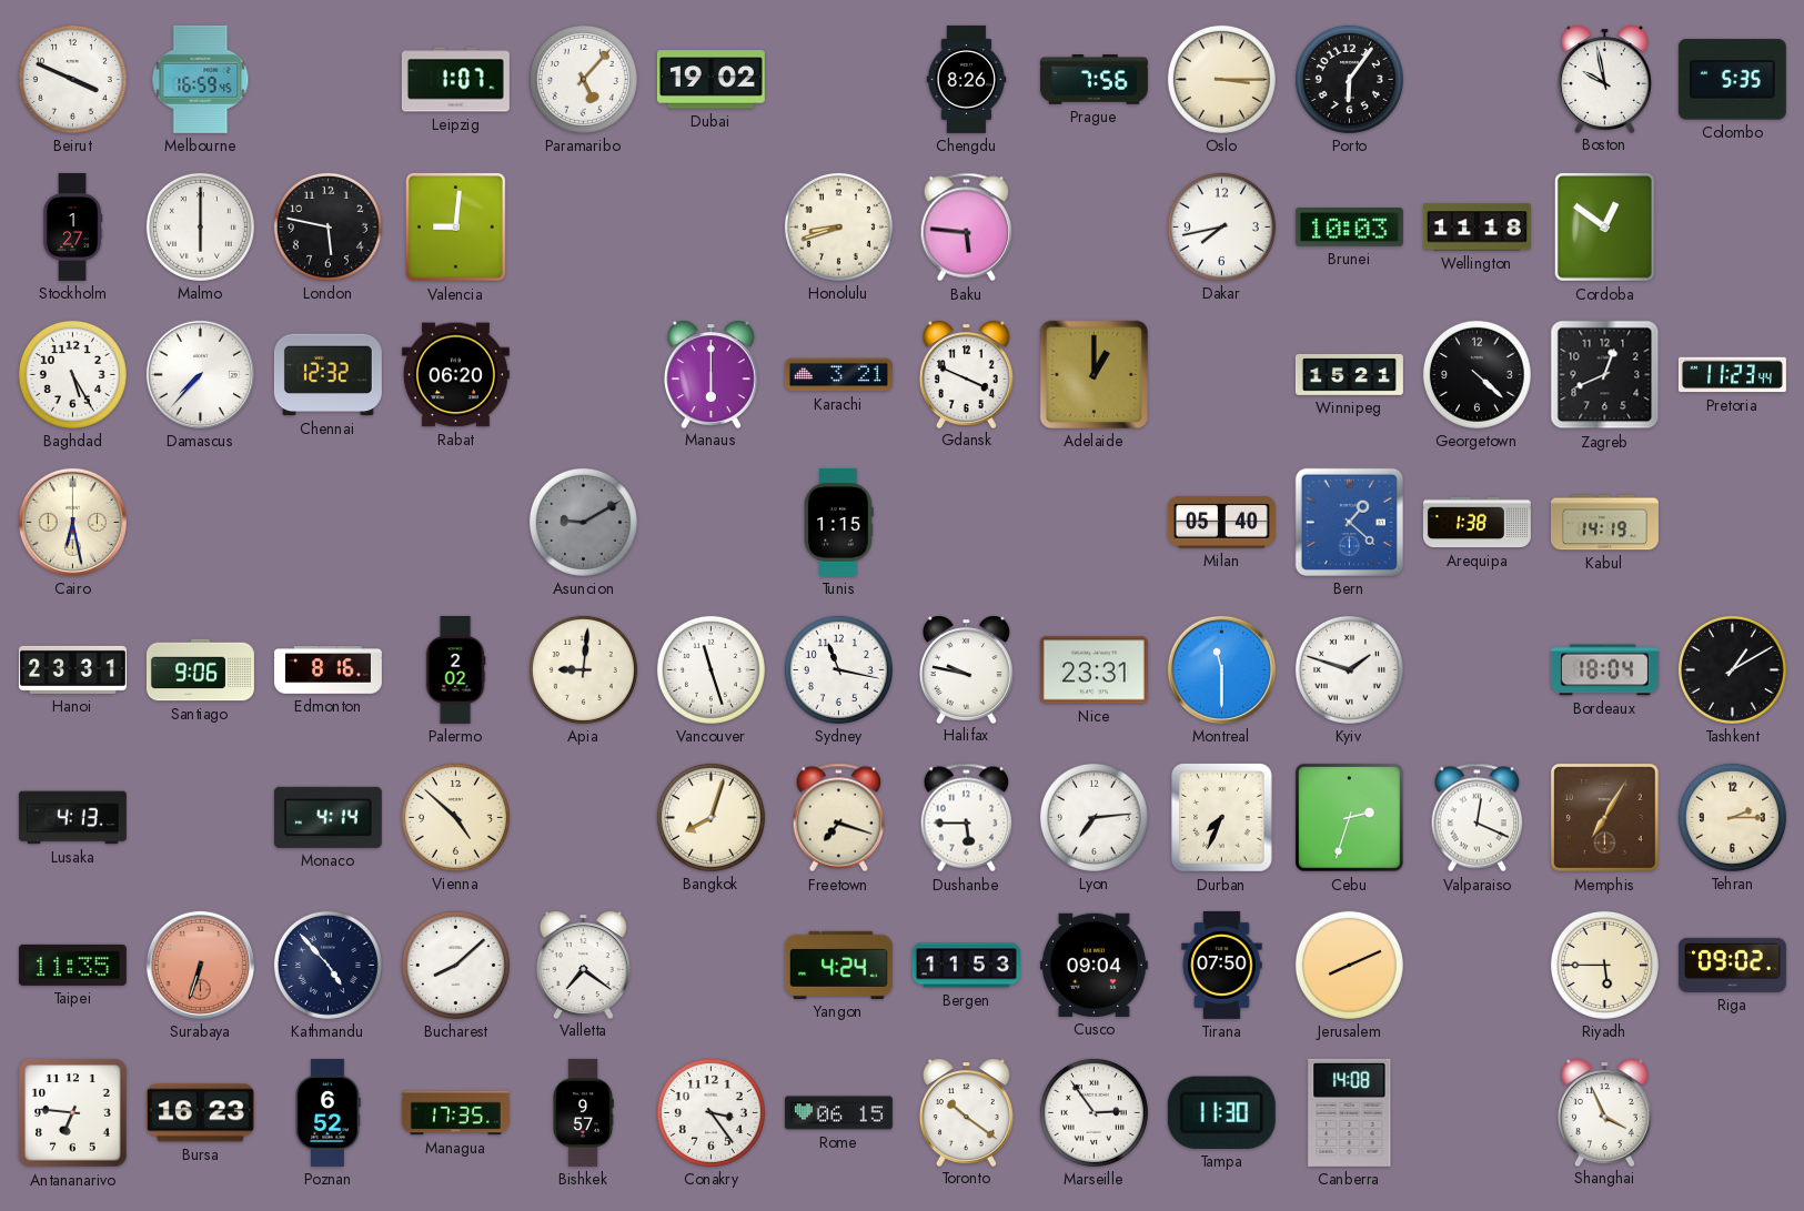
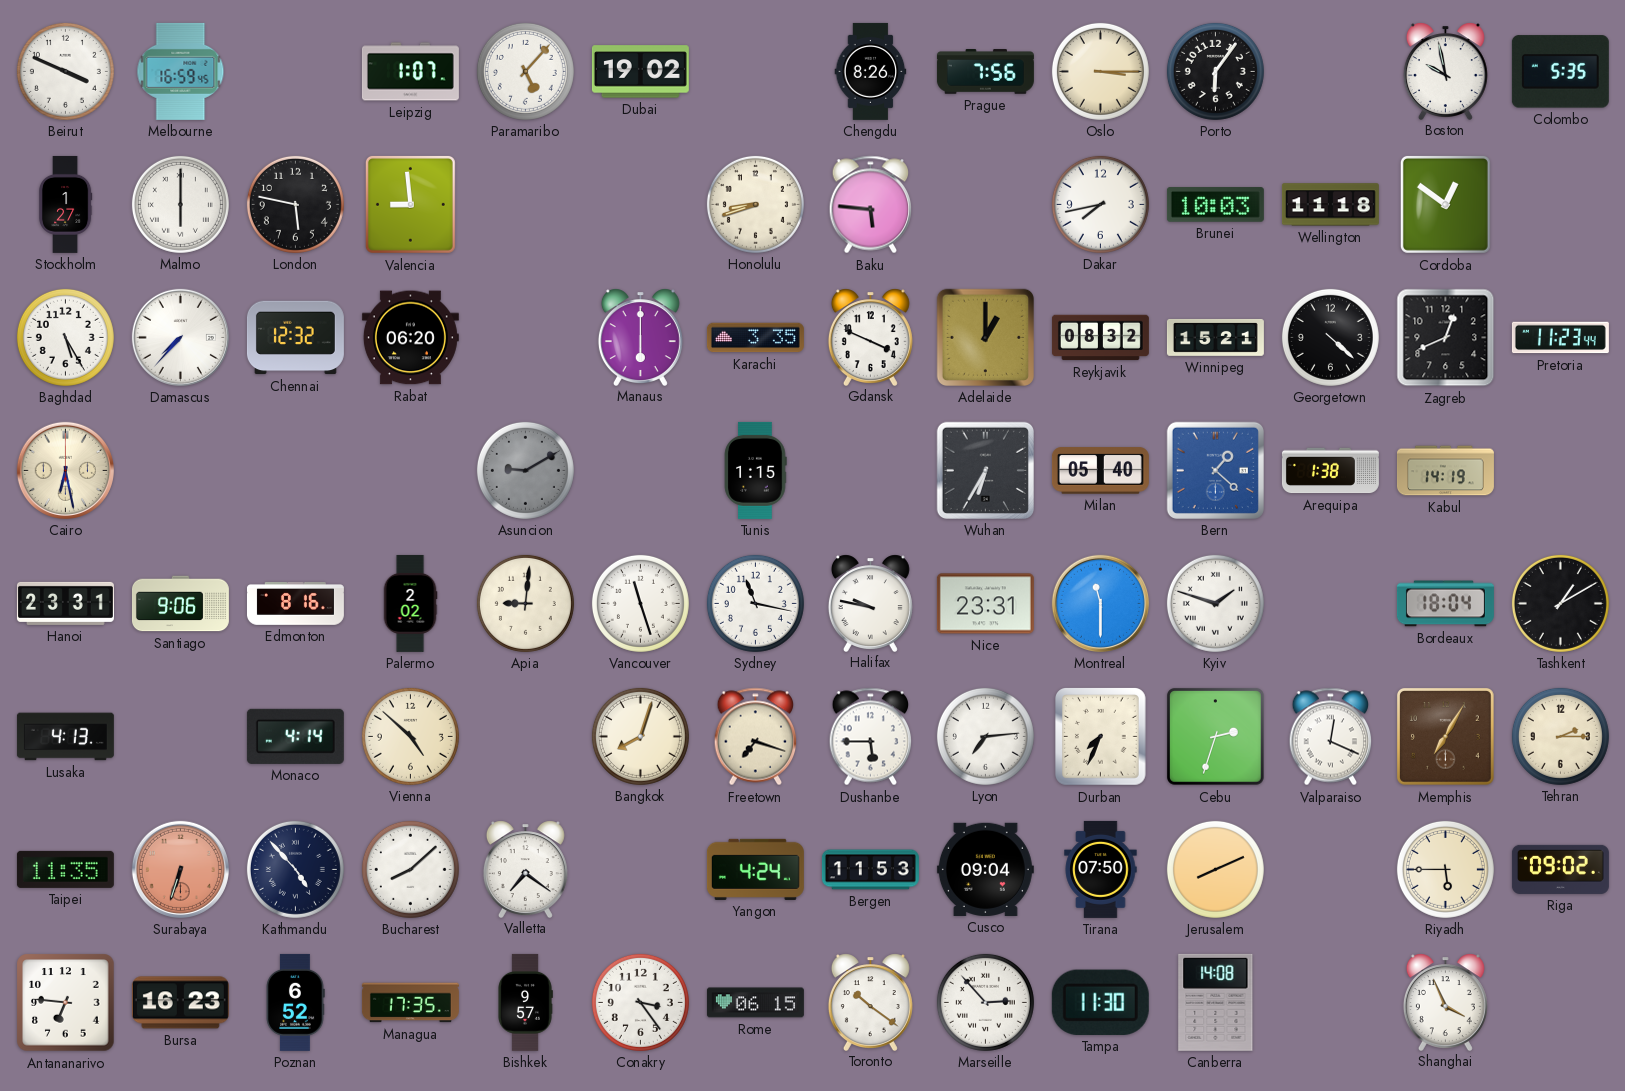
Valencia: 9:01 -> 8:59
Karachi: 3:21 -> 3:35
Reykjavik: none -> 08:32
Wuhan: none -> 6:35
Marseille: 2:54 -> 2:53
